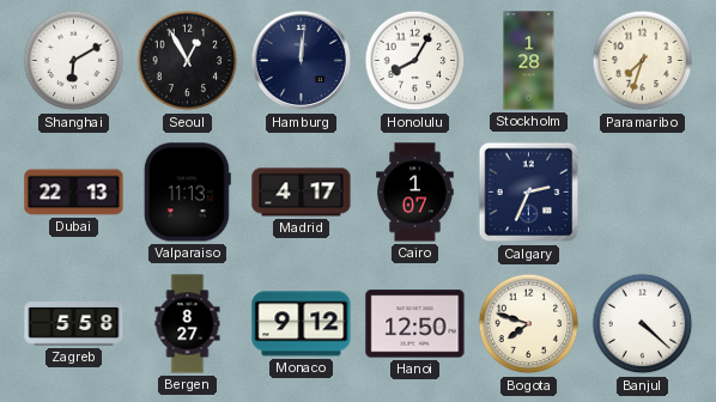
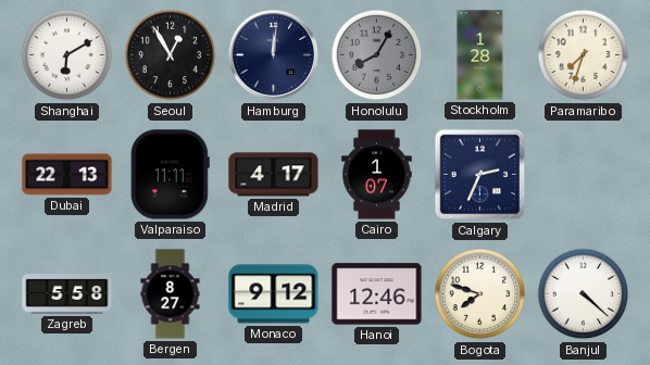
Honolulu dial: white -> grey
Valparaiso: 11:13 -> 11:11
Hanoi: 12:50 -> 12:46
